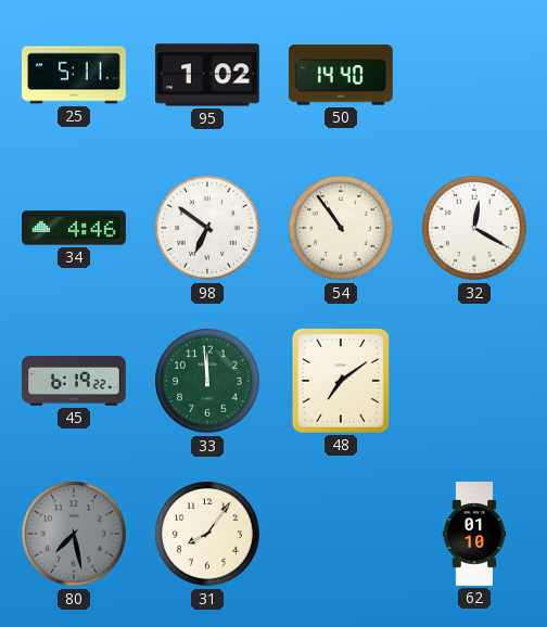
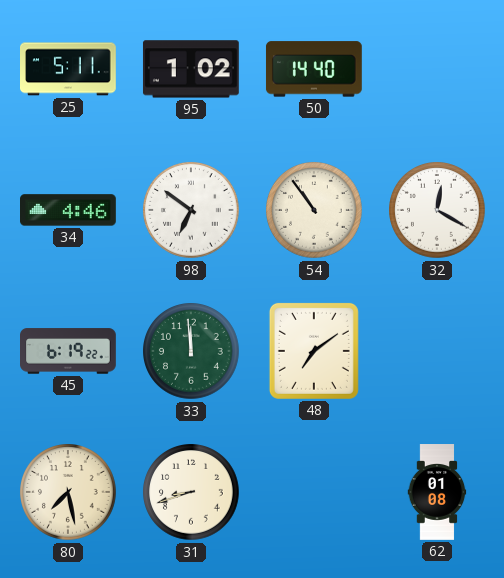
80 dial: grey -> cream
31: 8:06 -> 8:42
62: 01:10 -> 01:08
